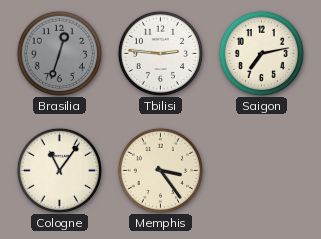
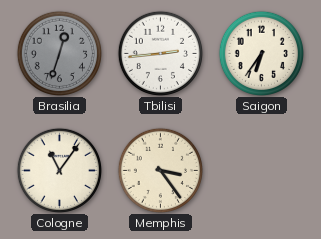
Tbilisi: 2:46 -> 2:44
Saigon: 7:13 -> 6:36
